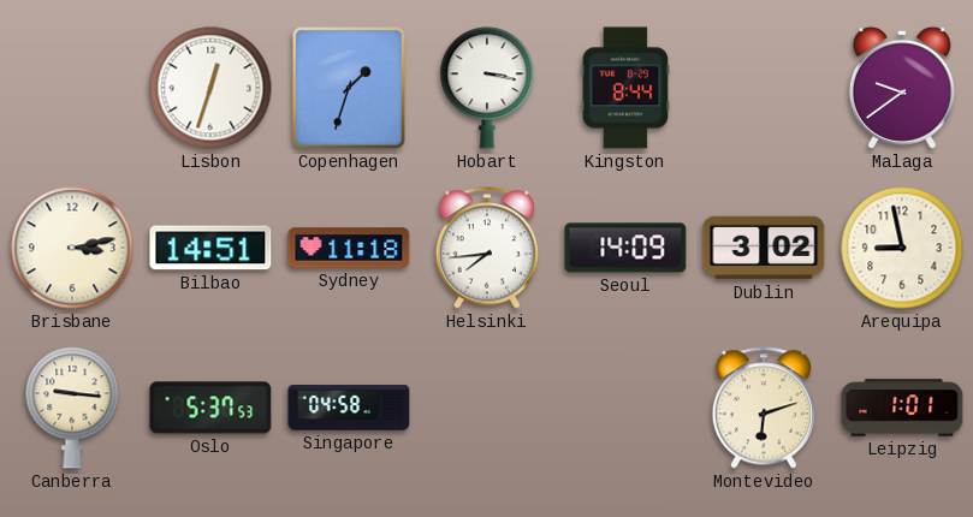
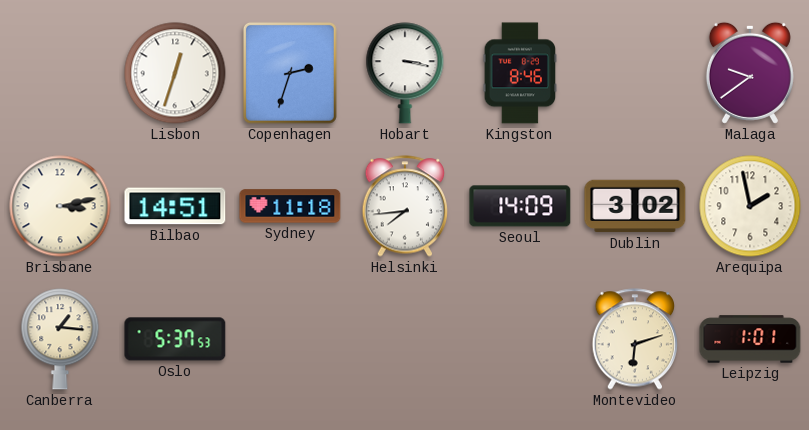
Copenhagen: 1:33 -> 2:33
Kingston: 8:44 -> 8:46
Arequipa: 8:58 -> 1:58
Canberra: 9:16 -> 1:16
Singapore: 04:58 -> none
